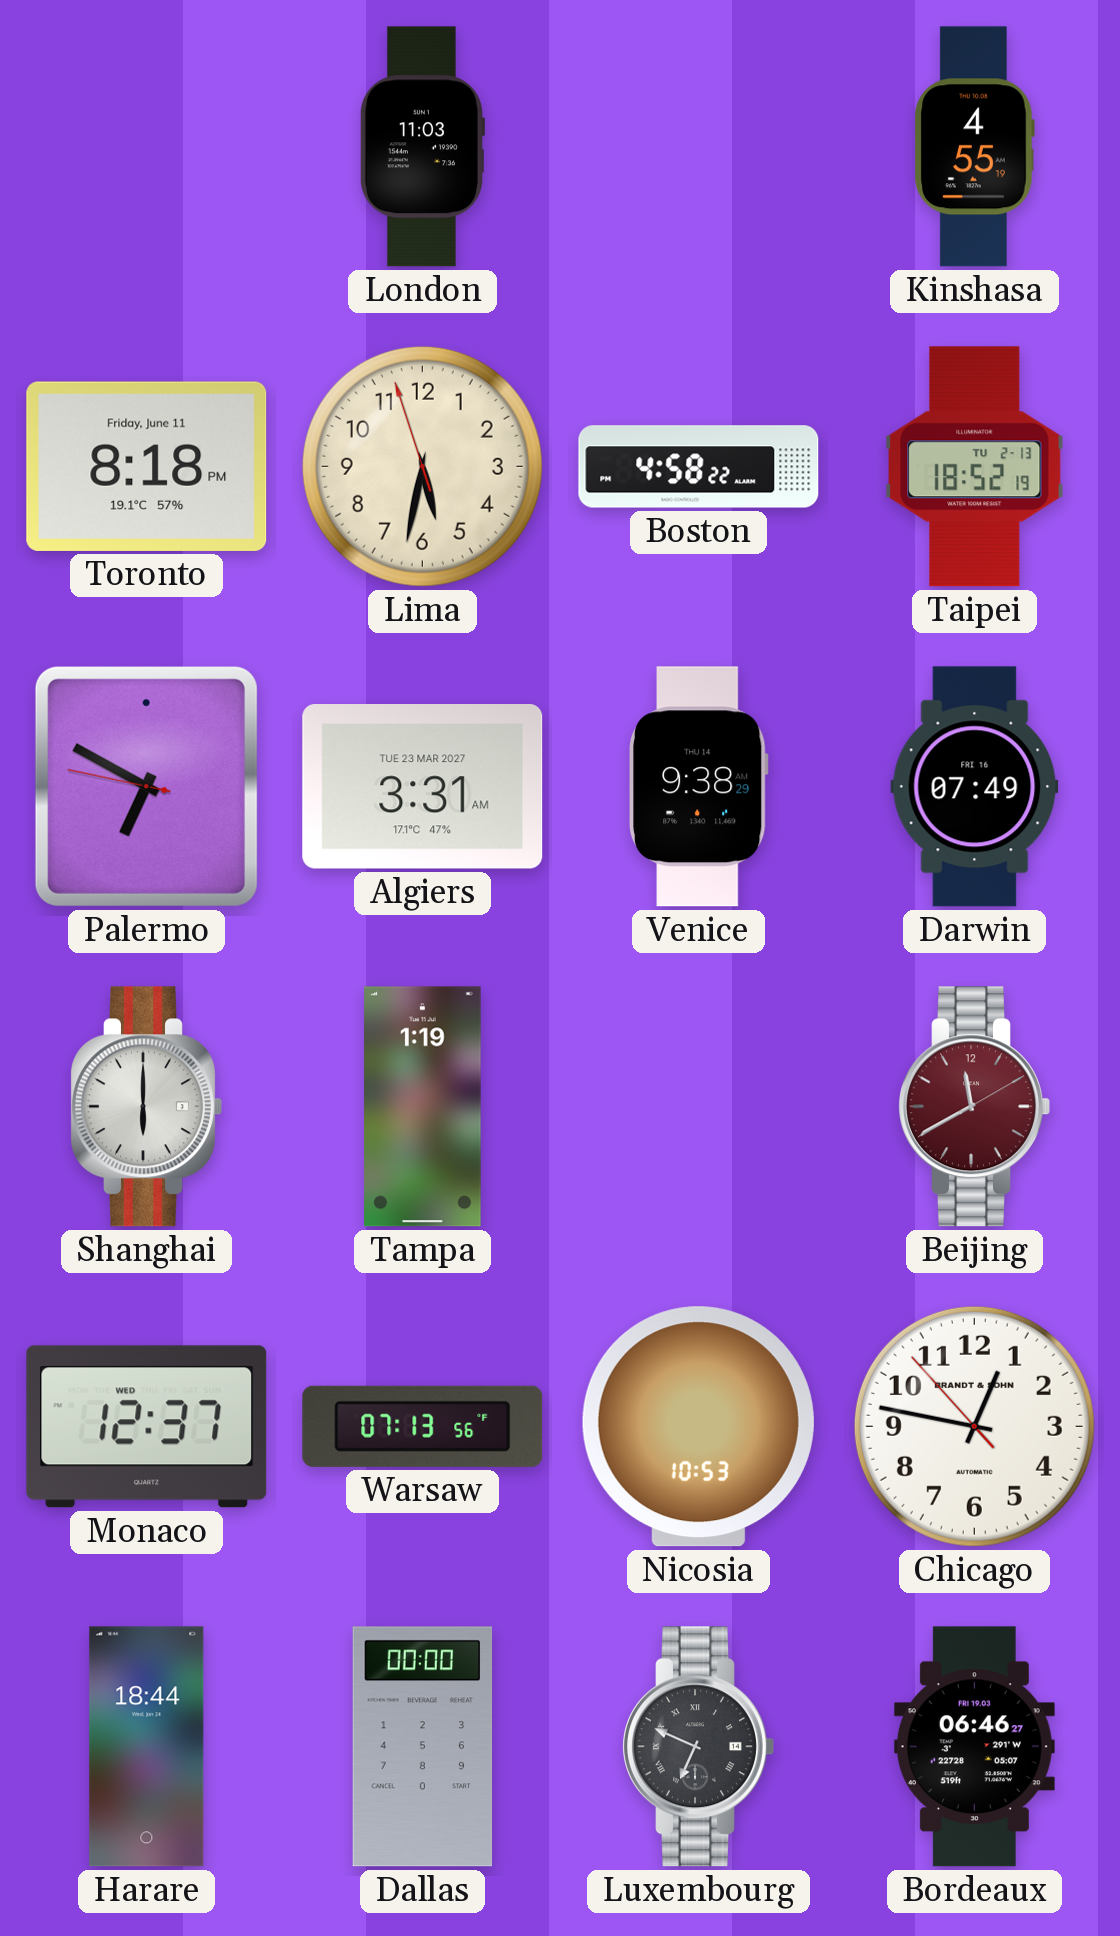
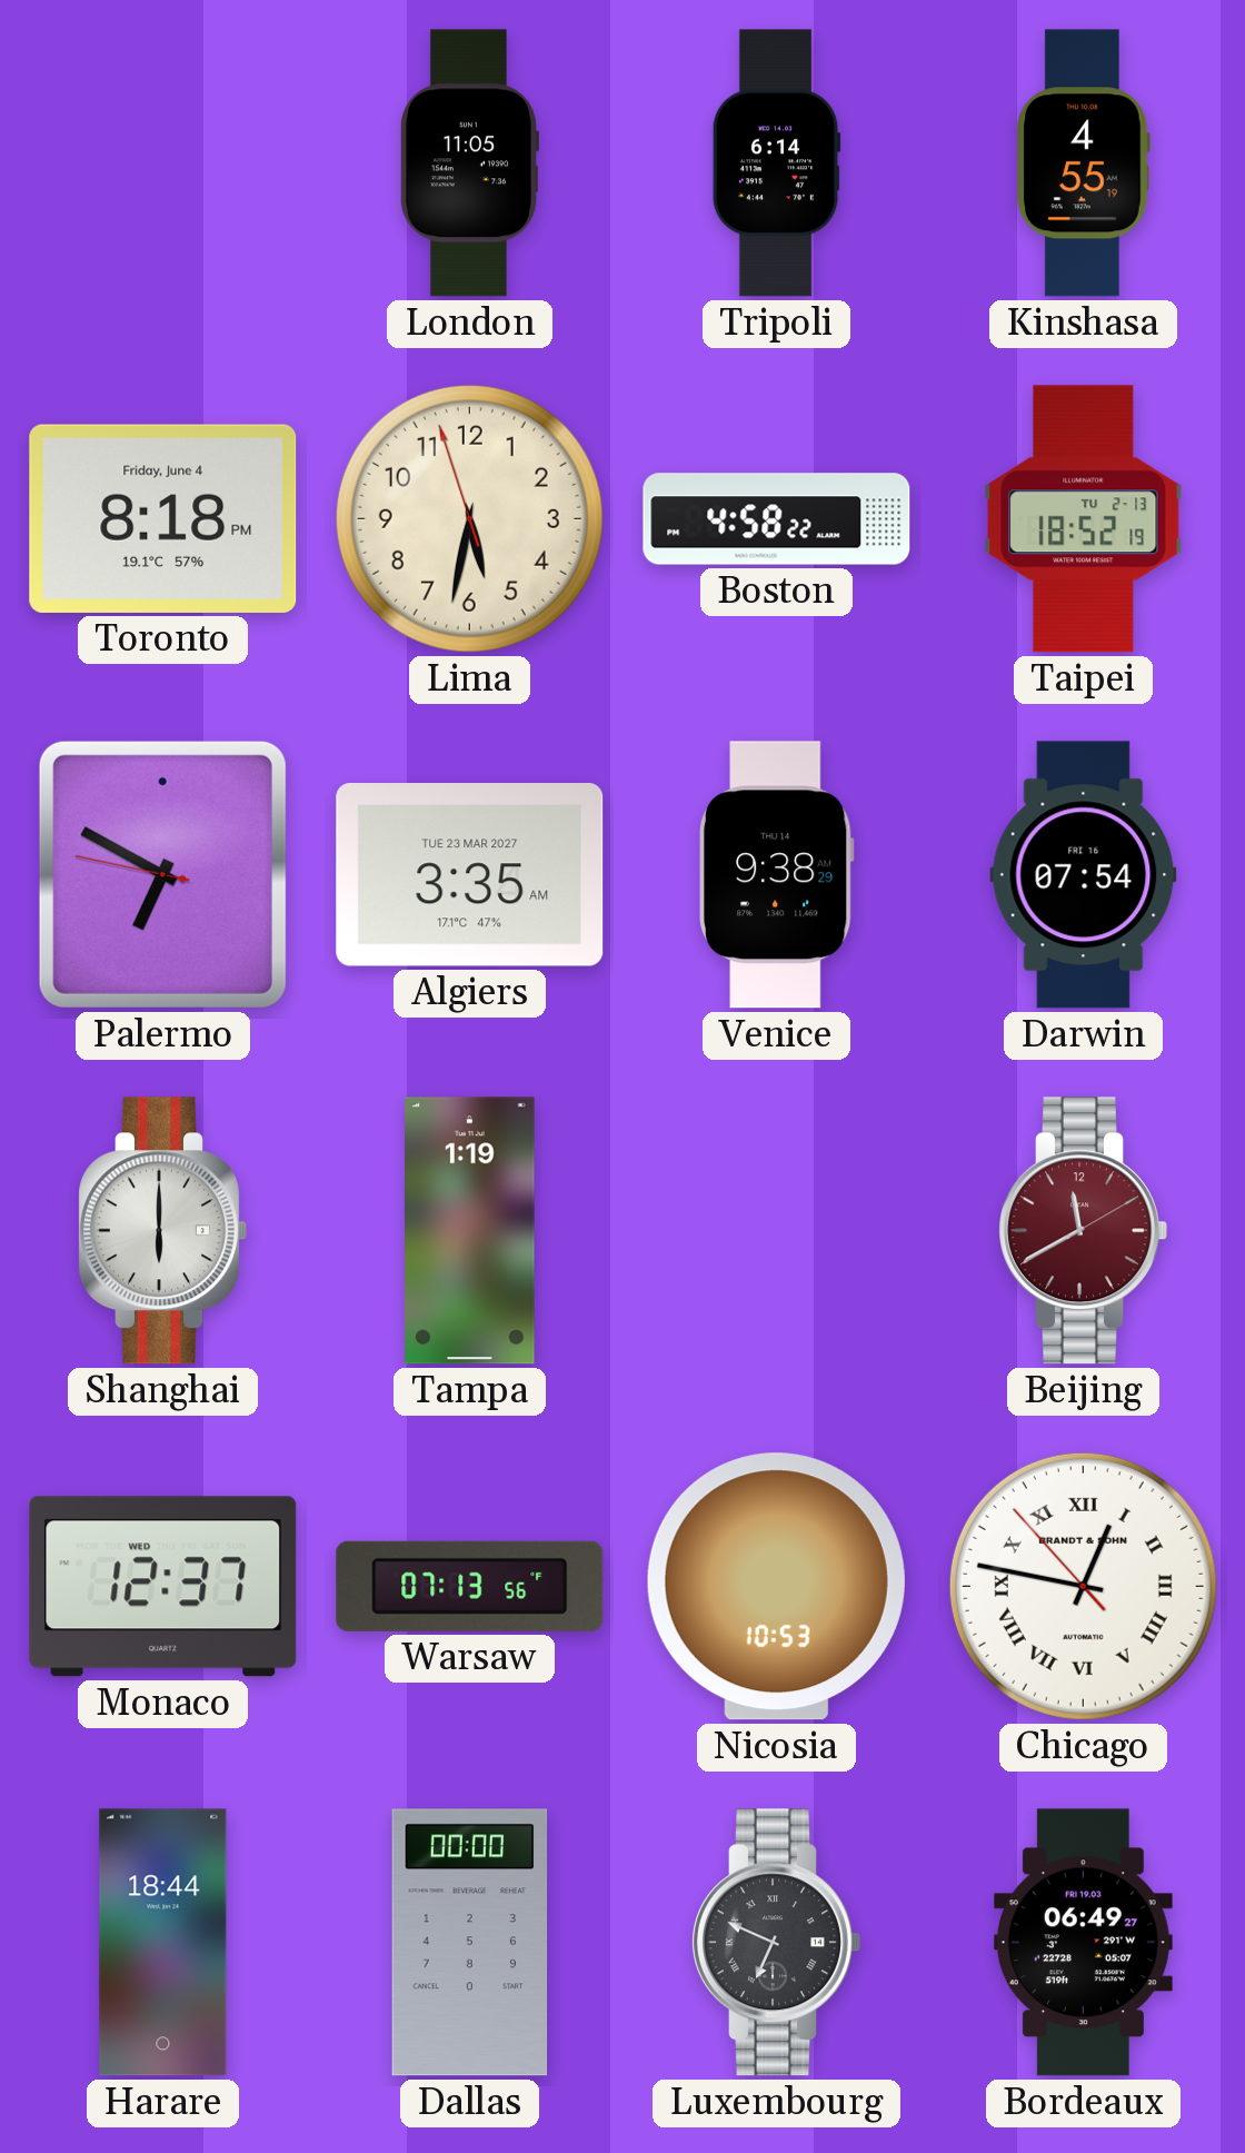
London: 11:03 -> 11:05
Tripoli: none -> 6:14
Toronto date: Friday, June 11 -> Friday, June 4
Algiers: 3:31 -> 3:35
Darwin: 07:49 -> 07:54
Chicago numerals: Arabic -> Roman
Bordeaux: 06:46 -> 06:49
